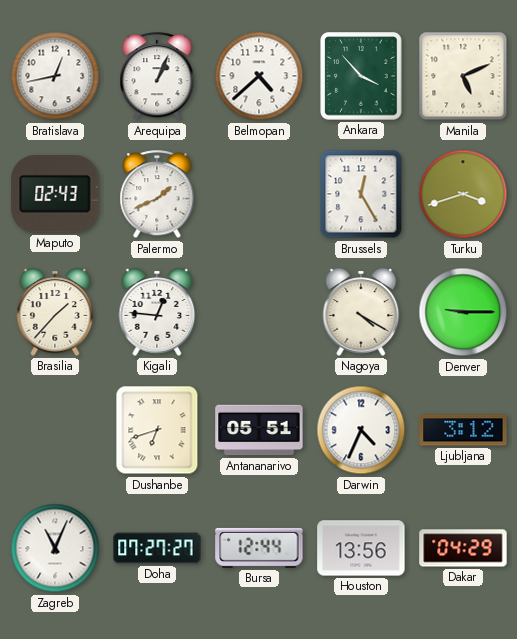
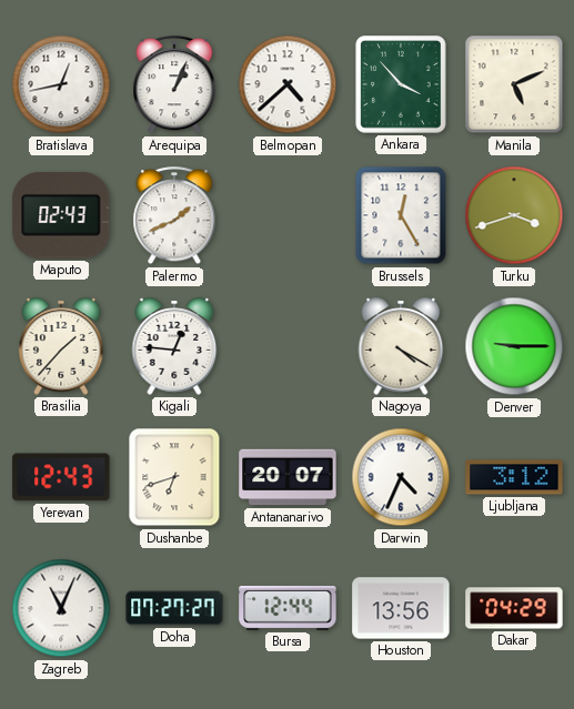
Yerevan: none -> 12:43
Antananarivo: 05:51 -> 20:07
